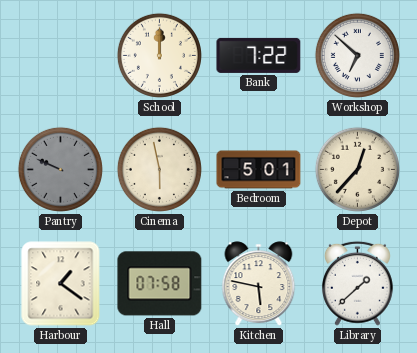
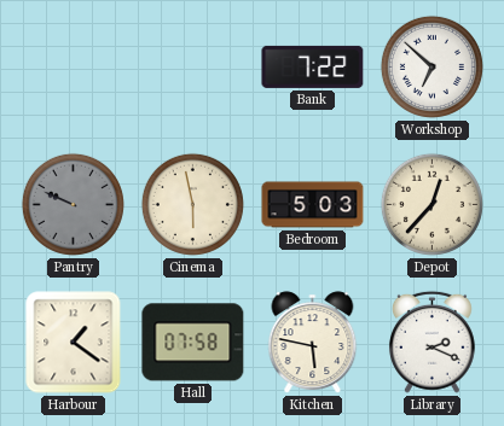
School: 12:00 -> none
Bedroom: 5:01 -> 5:03
Library: 1:38 -> 2:19
